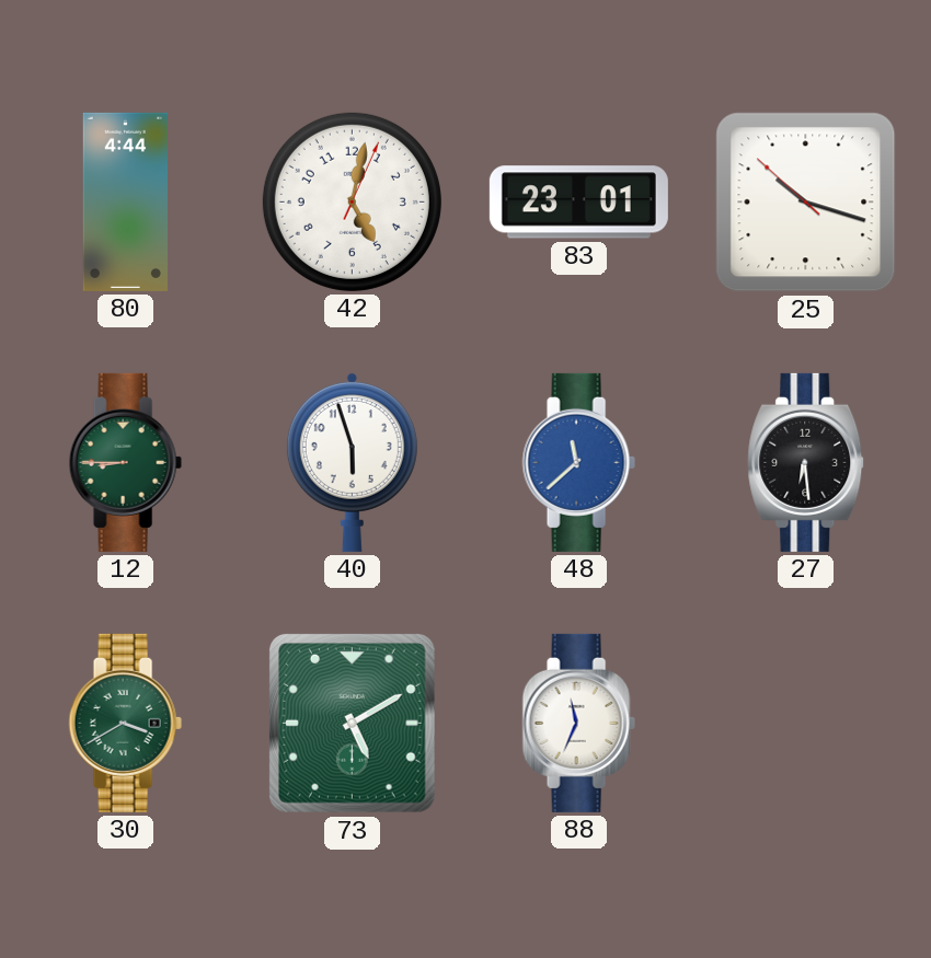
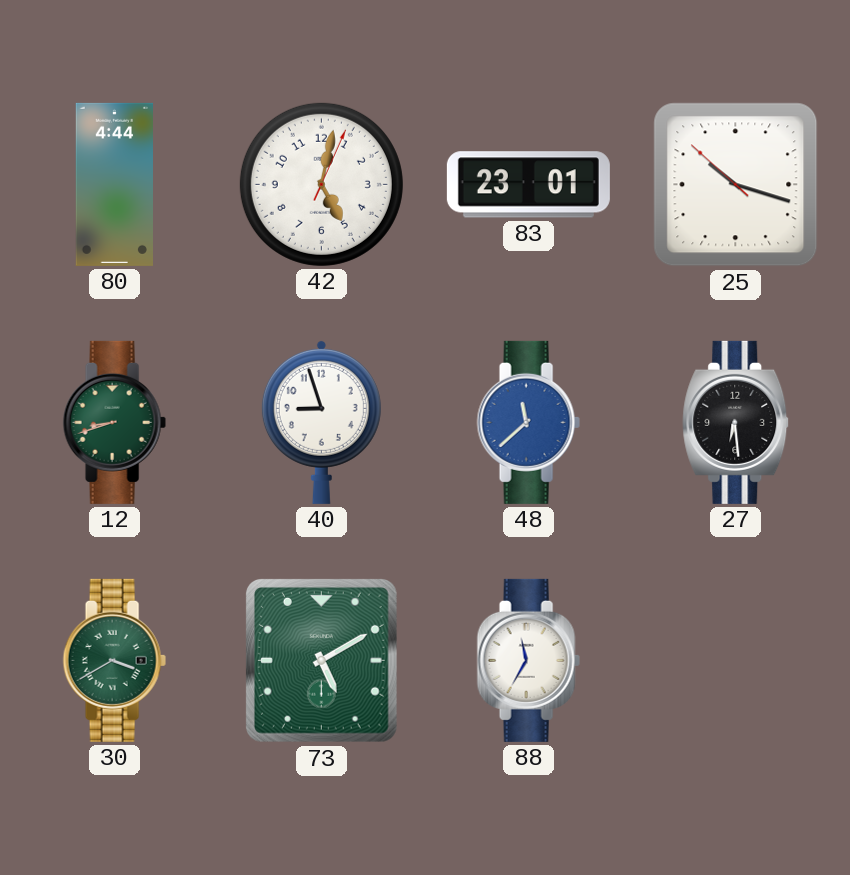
12: 8:45 -> 8:42
40: 5:57 -> 8:57
88: 11:34 -> 11:35
